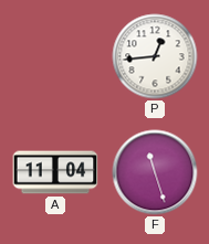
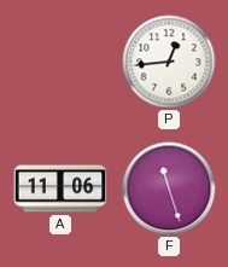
A: 11:04 -> 11:06
